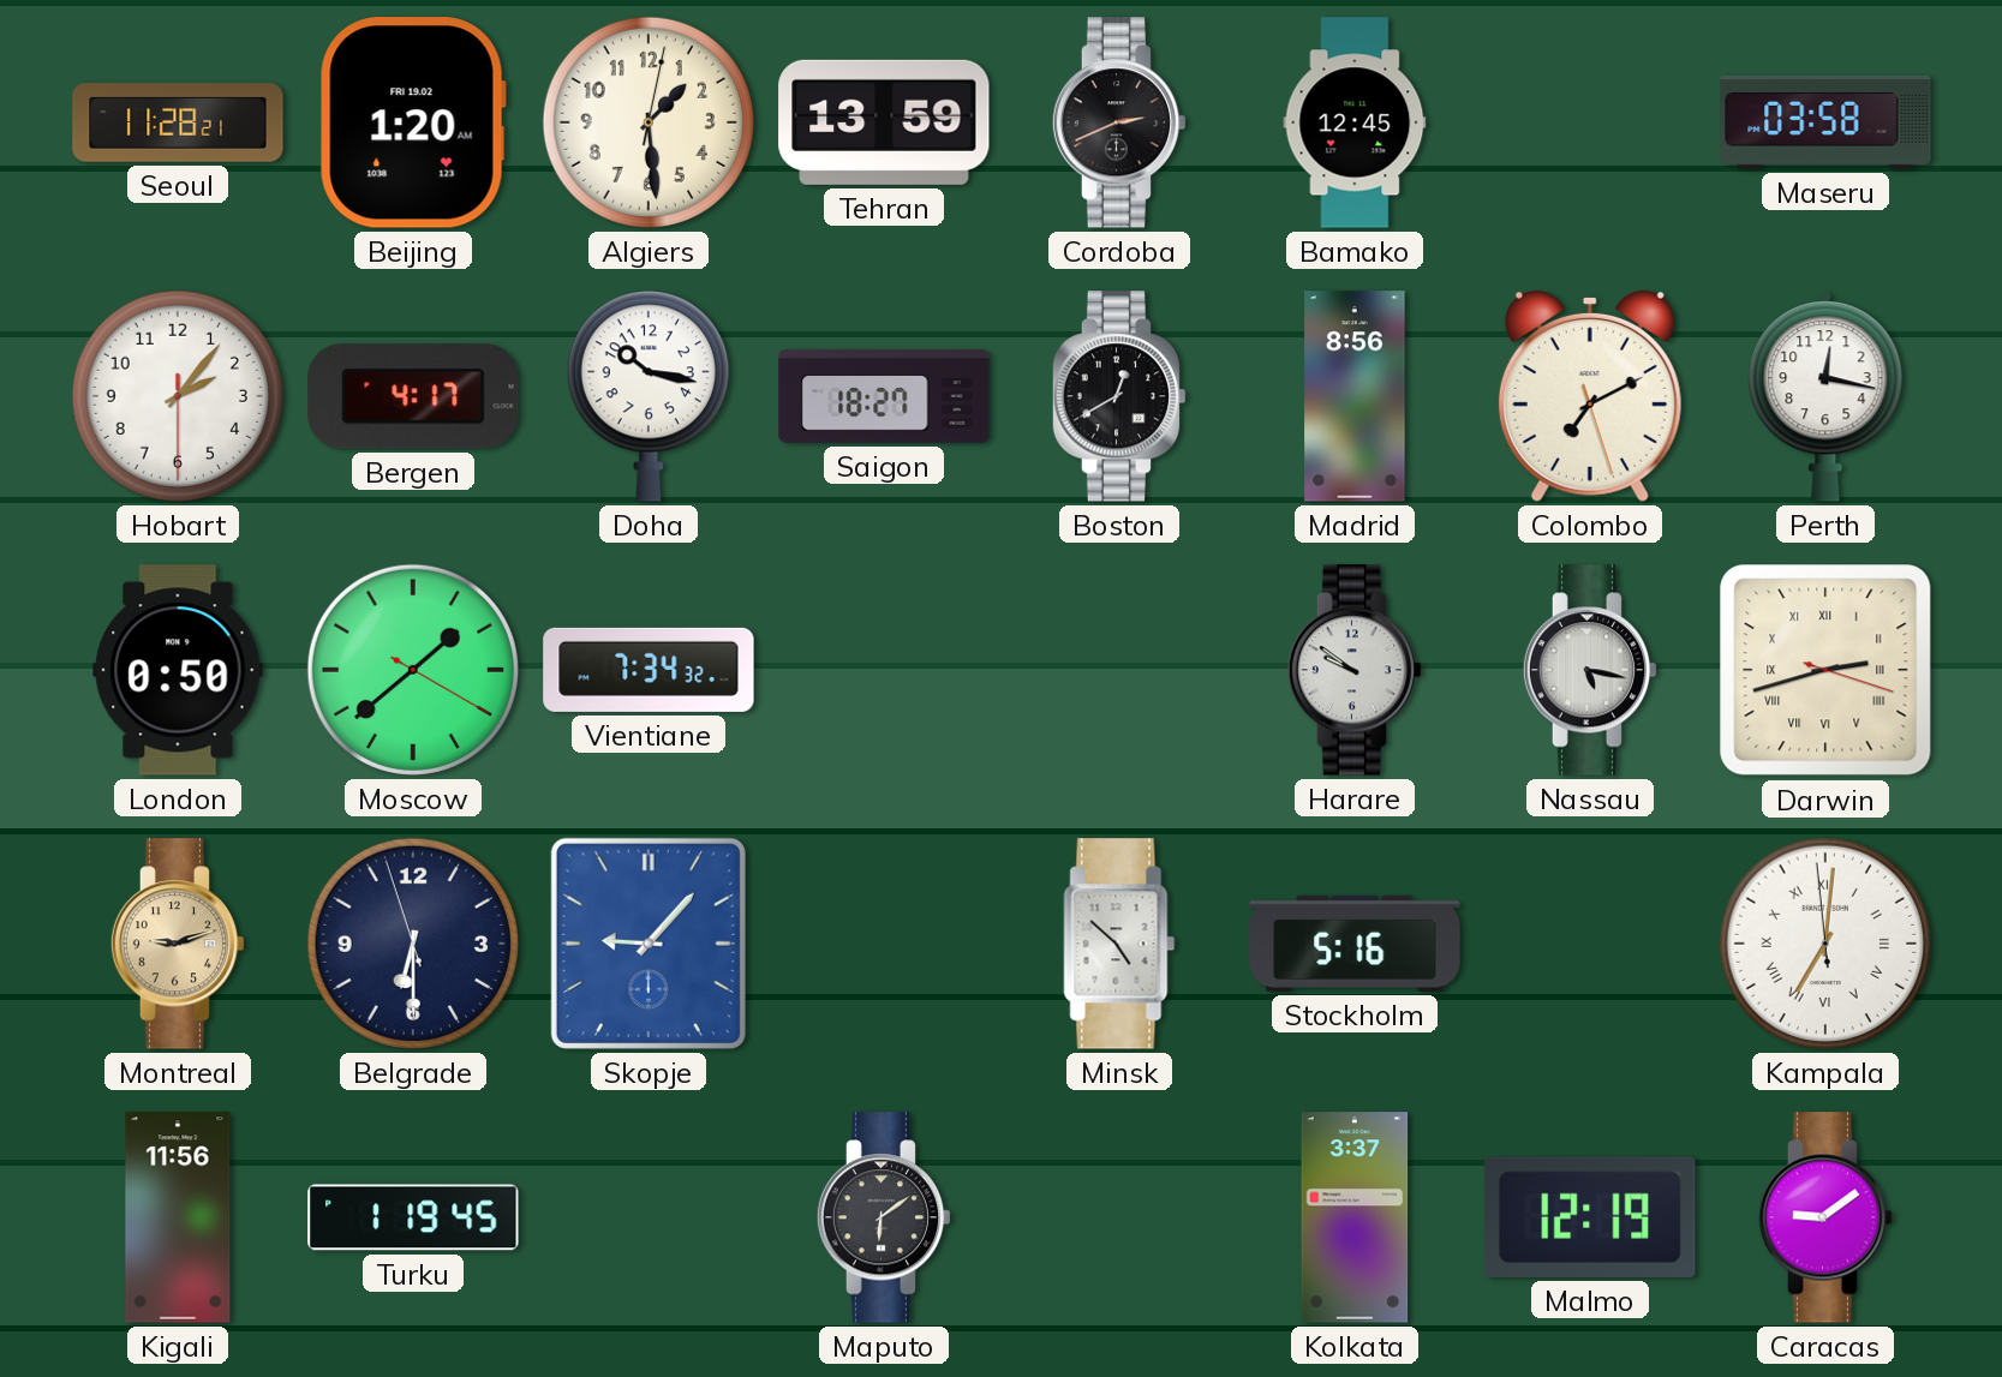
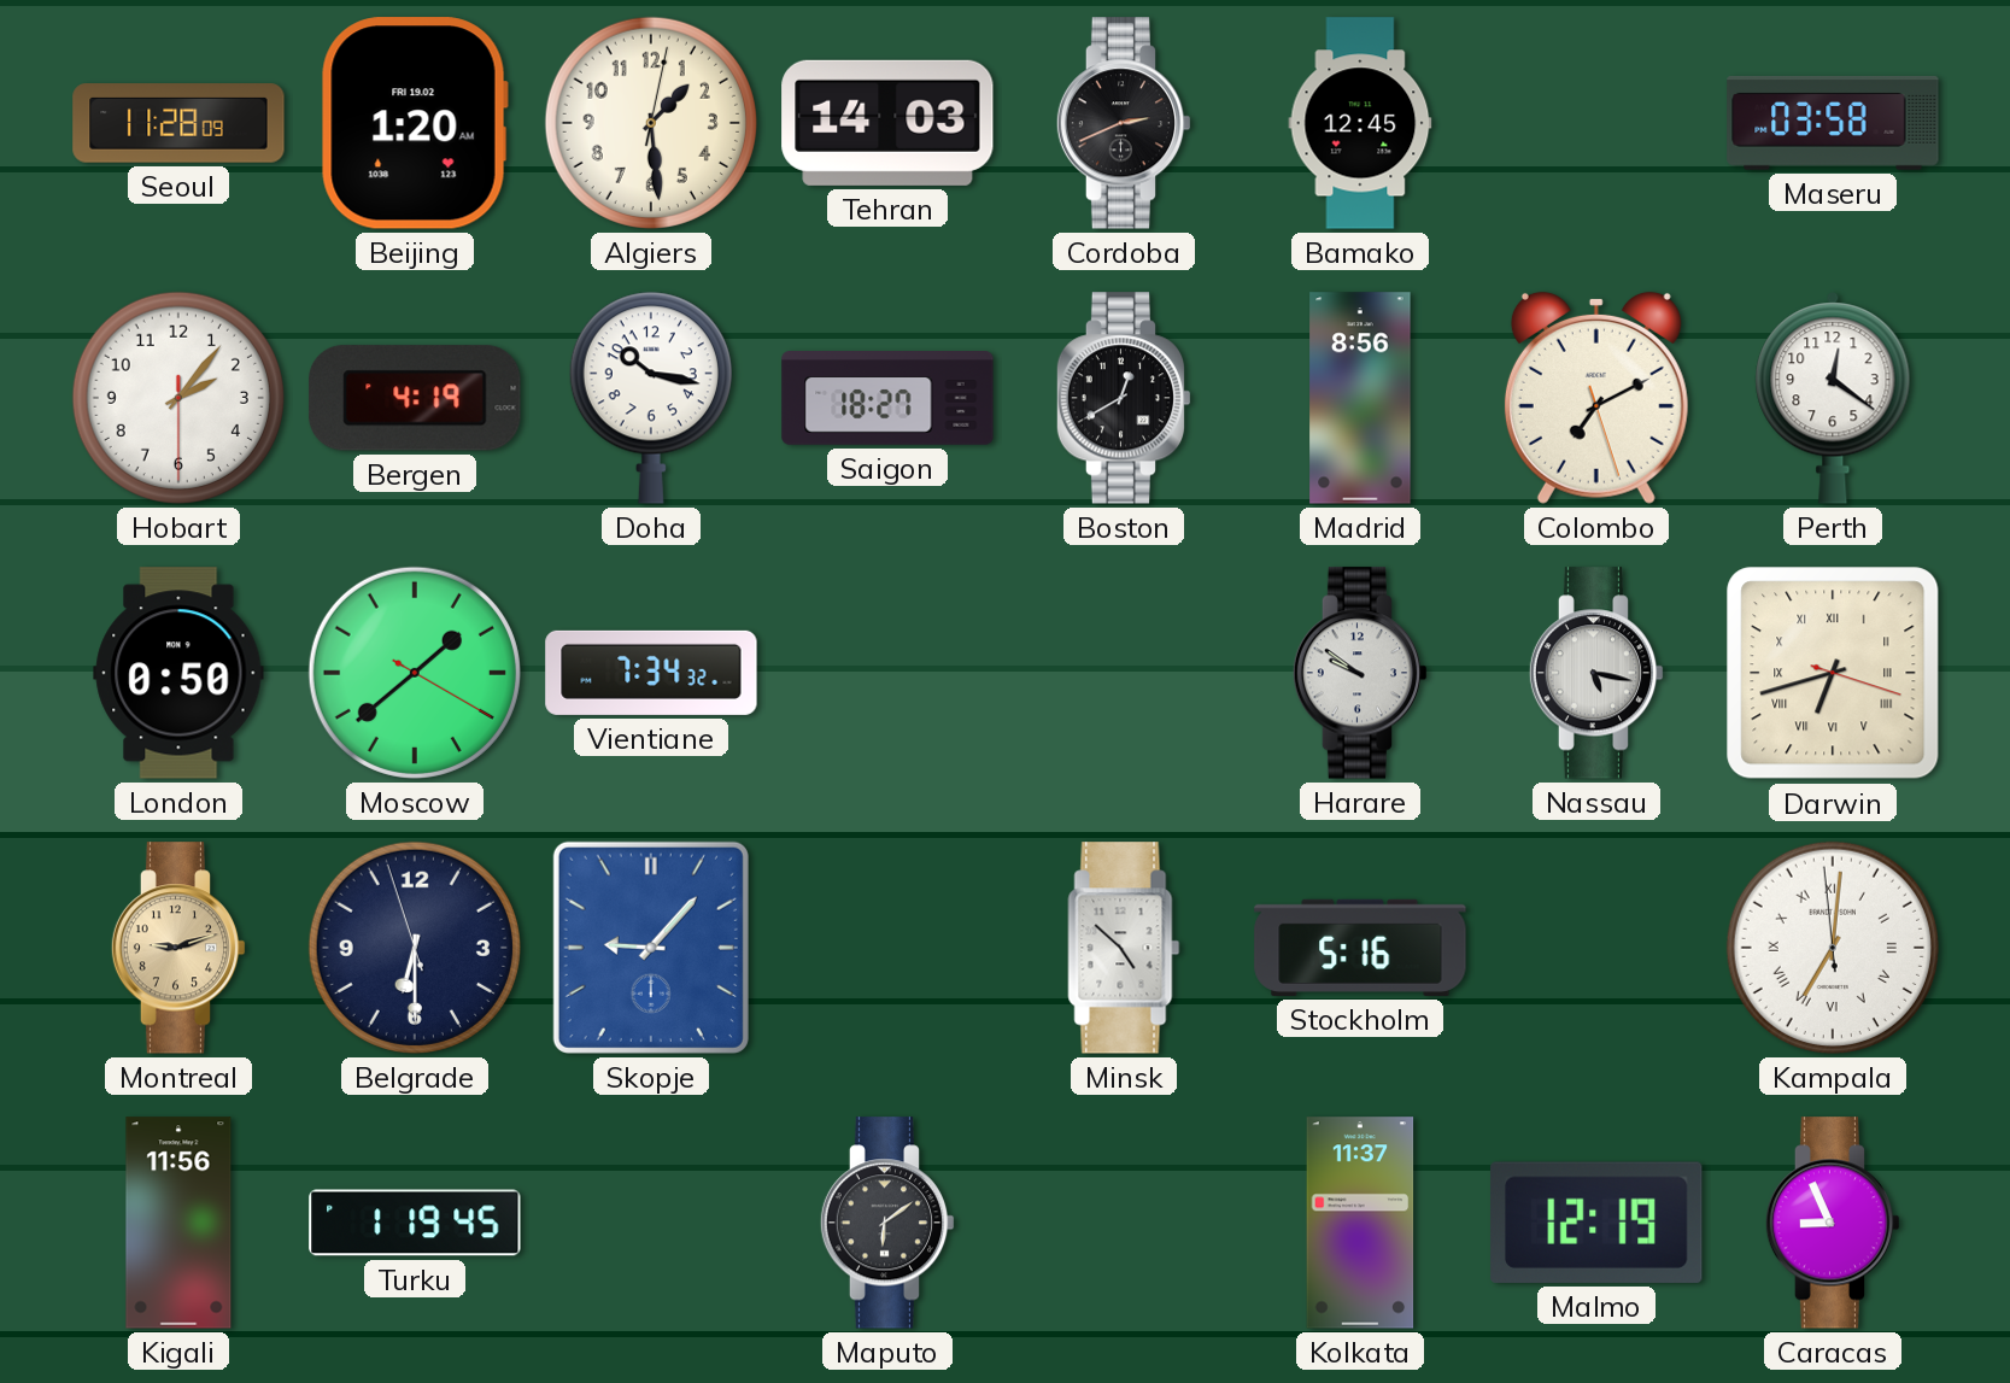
Seoul: 11:28:21 -> 11:28:09
Tehran: 13:59 -> 14:03
Bergen: 4:17 -> 4:19
Perth: 12:17 -> 12:21
Darwin: 2:42 -> 6:42
Kolkata: 3:37 -> 11:37
Caracas: 9:09 -> 8:56
